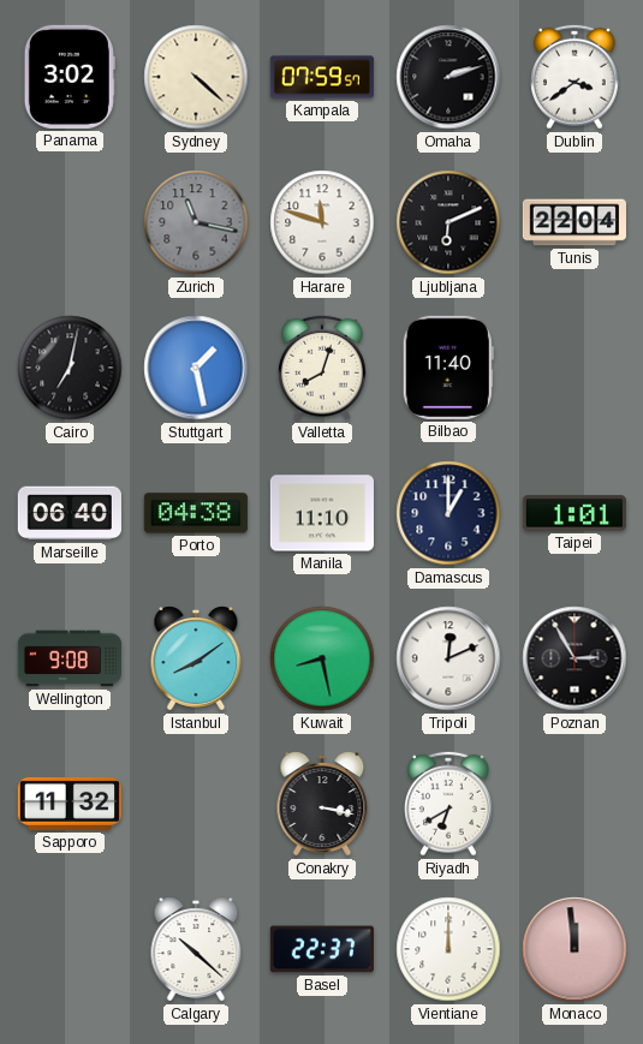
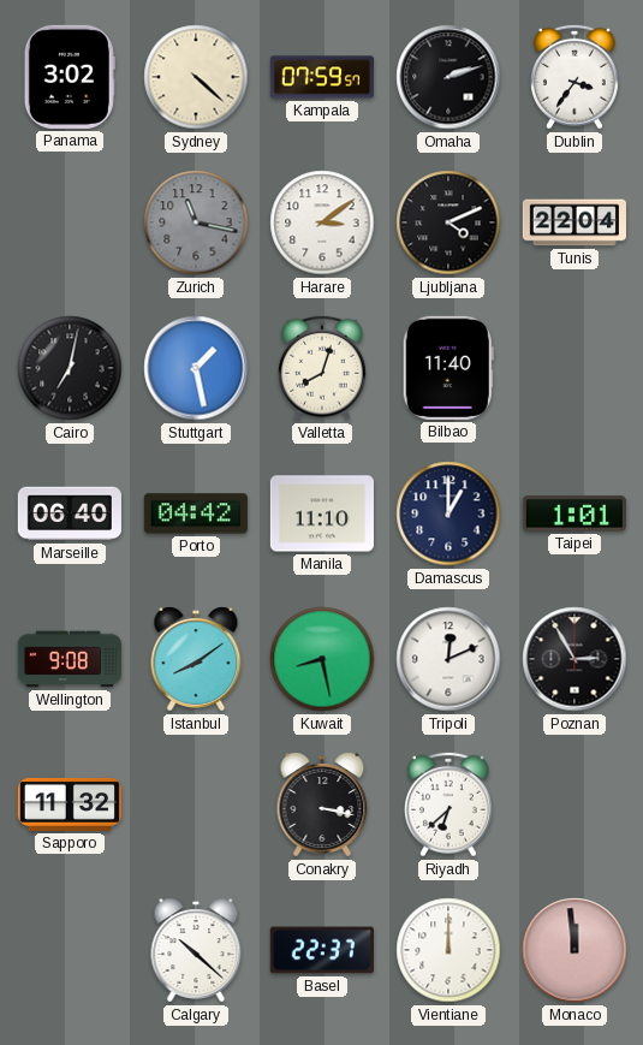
Dublin: 3:39 -> 3:36
Harare: 11:48 -> 3:09
Ljubljana: 6:11 -> 4:11
Porto: 04:38 -> 04:42
Riyadh: 6:40 -> 6:38
